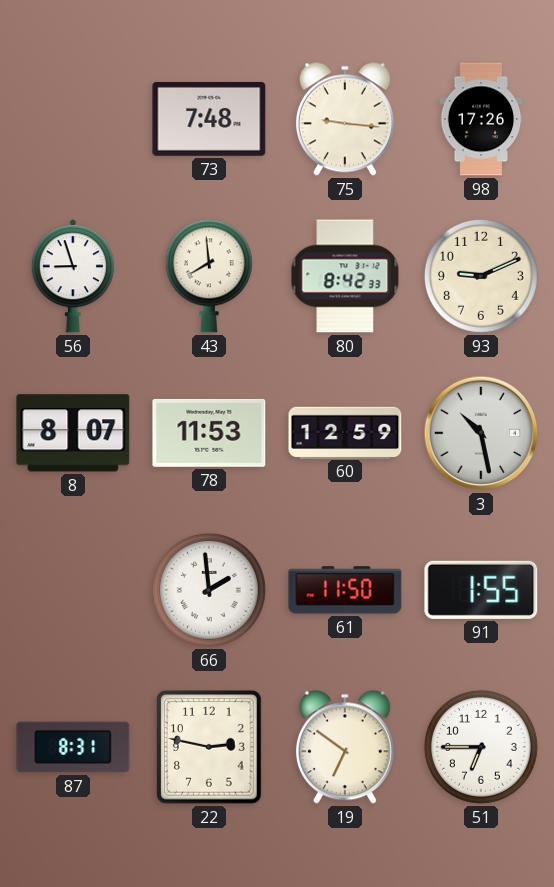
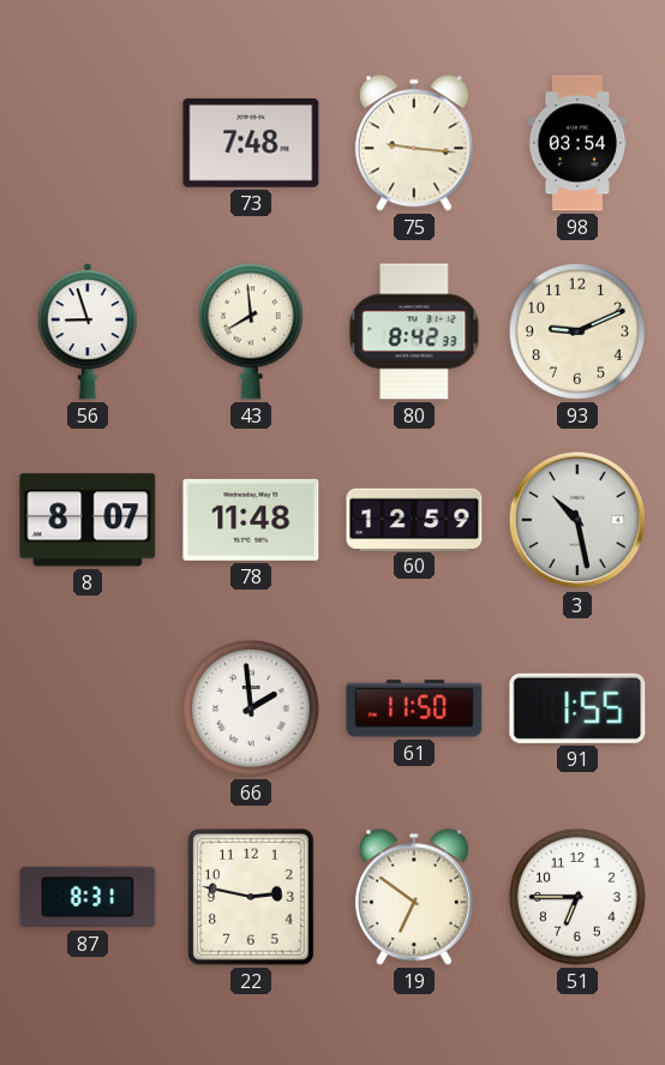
98: 17:26 -> 03:54
78: 11:53 -> 11:48
